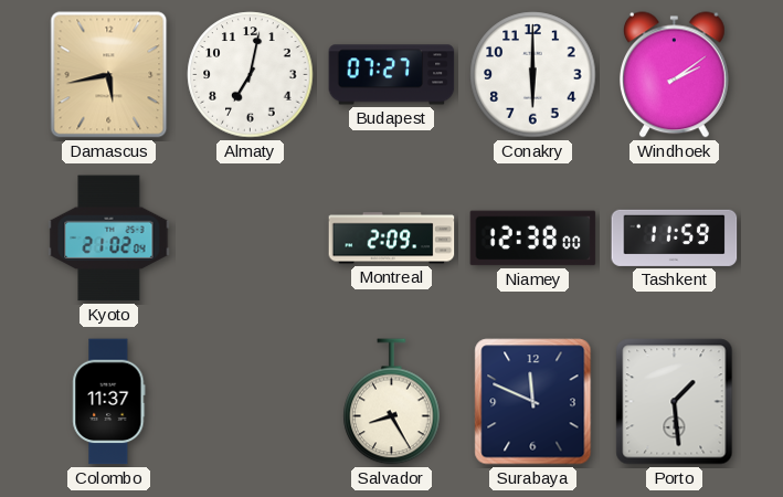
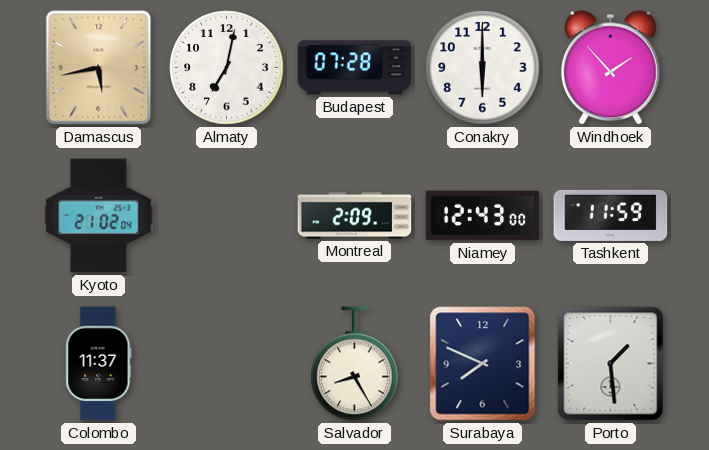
Budapest: 07:27 -> 07:28
Windhoek: 2:09 -> 1:53
Niamey: 12:38 -> 12:43
Surabaya: 11:49 -> 7:49
